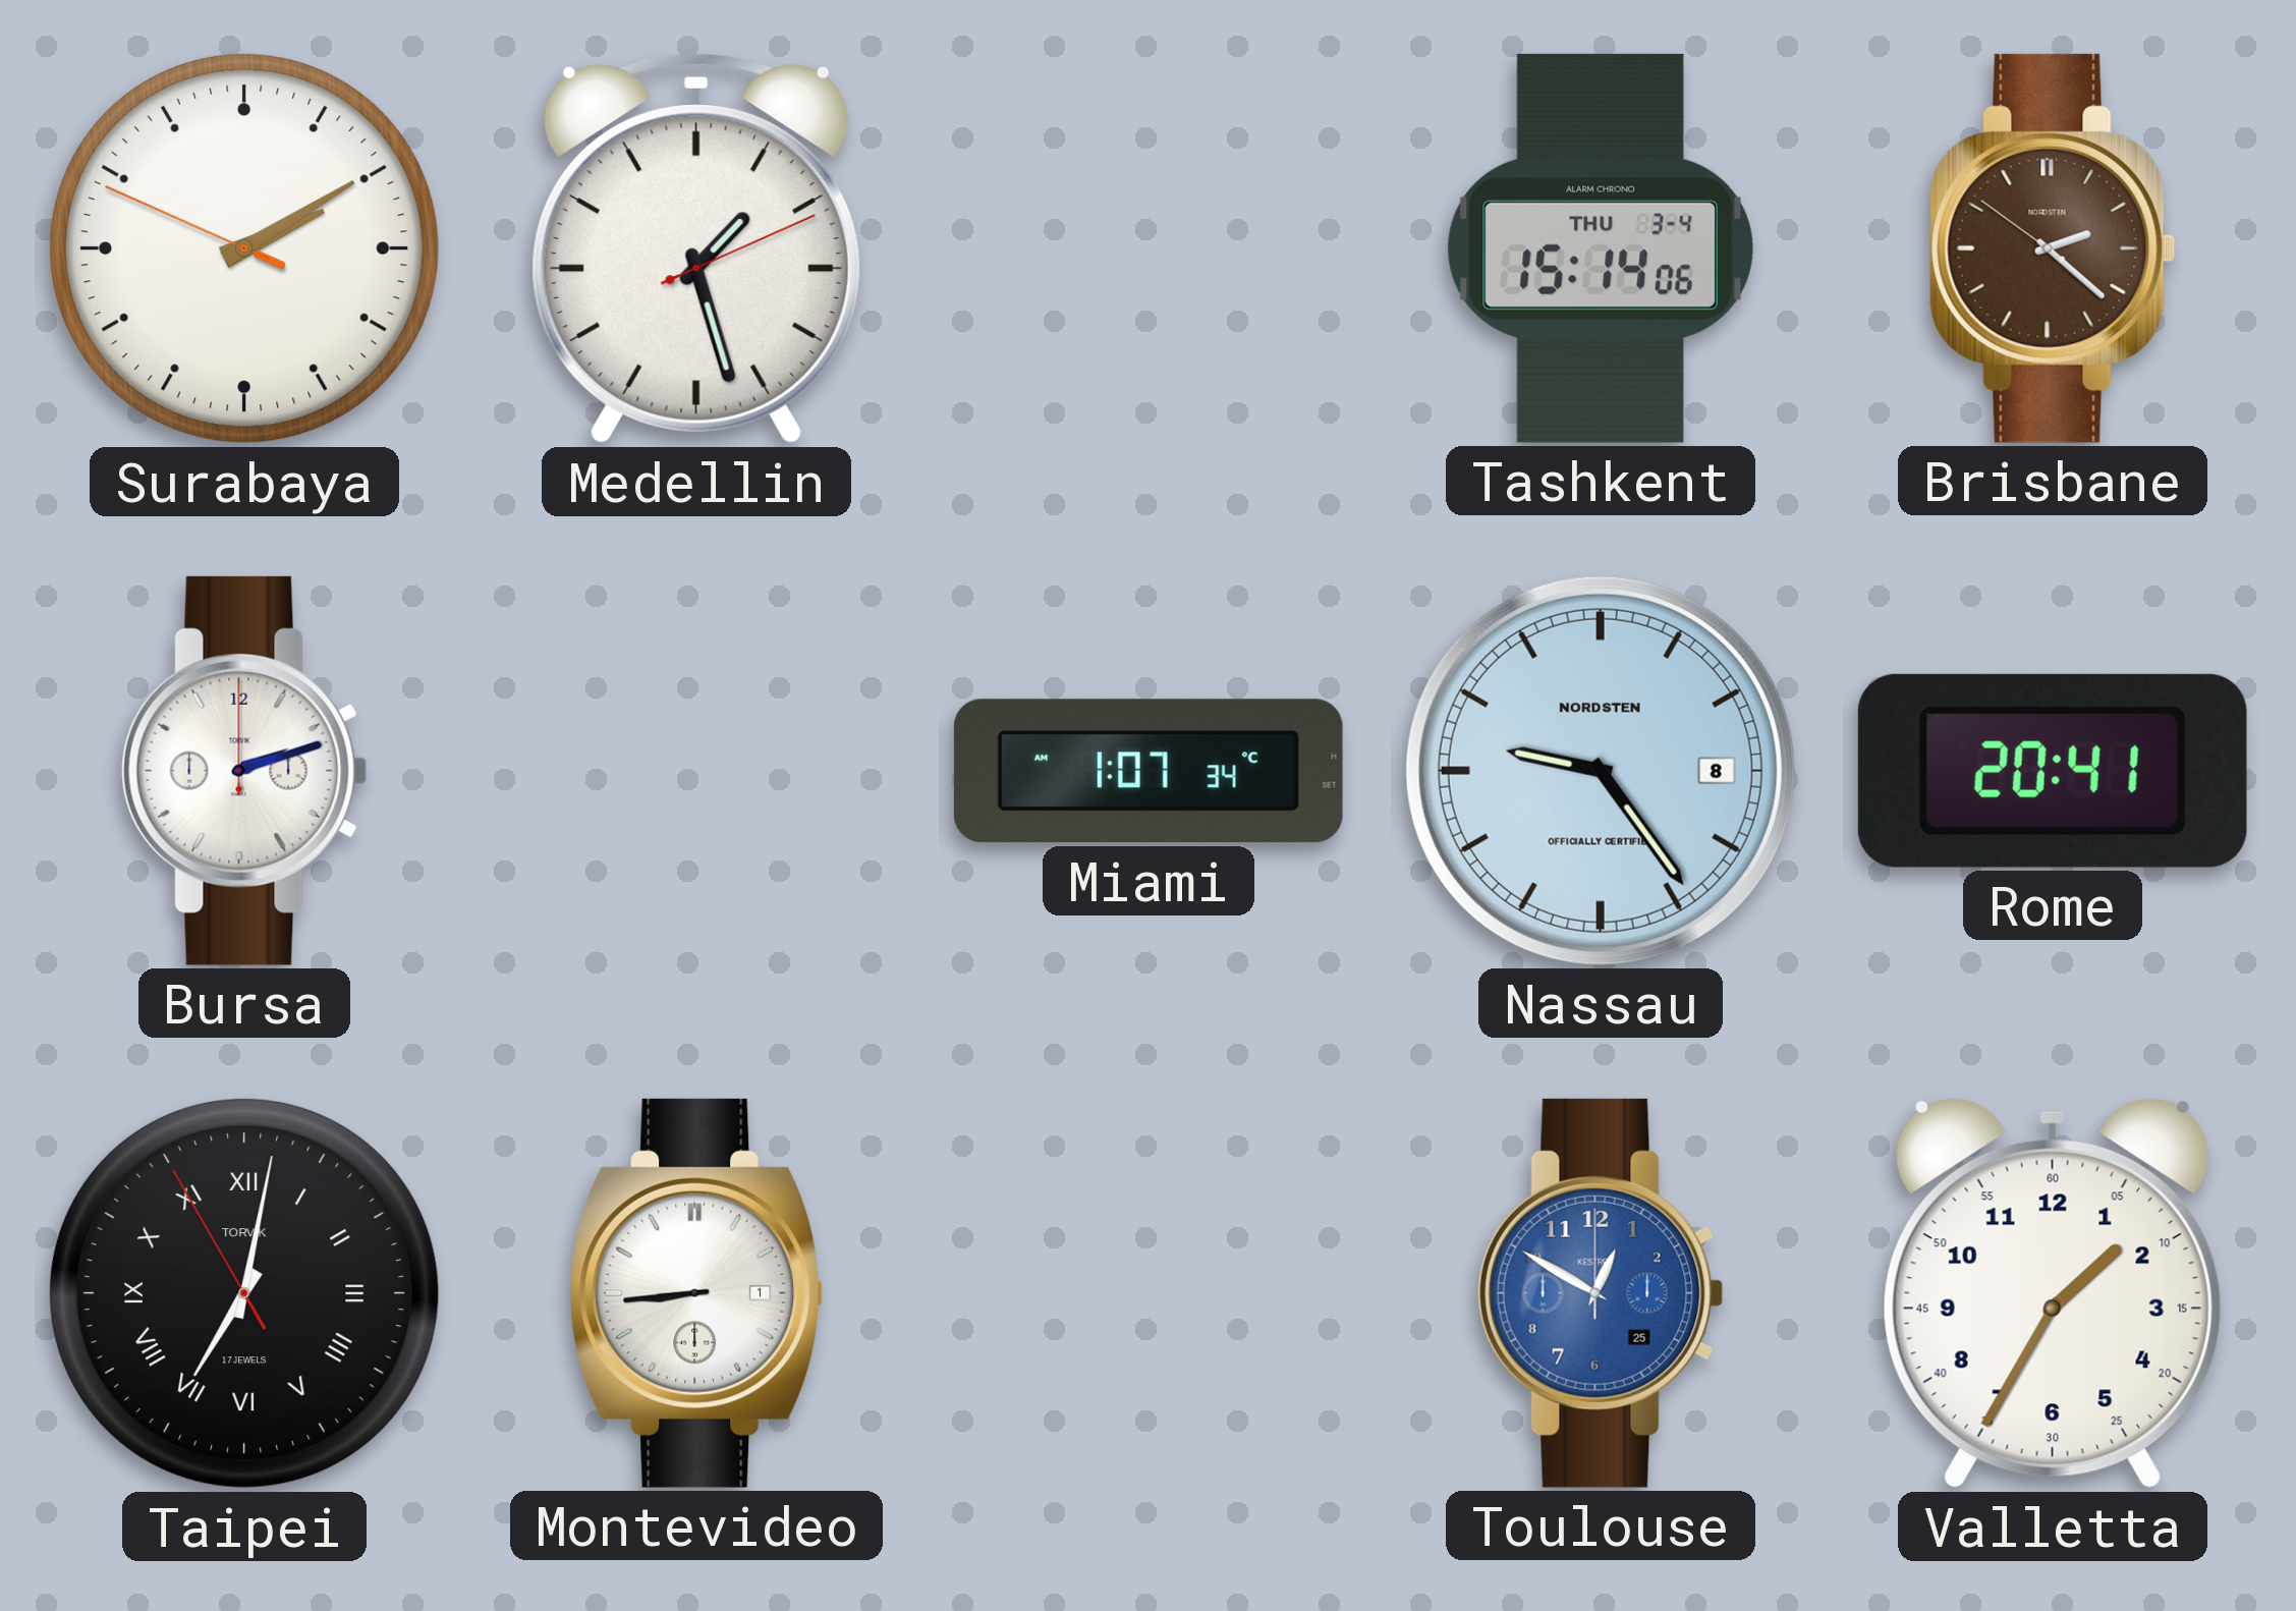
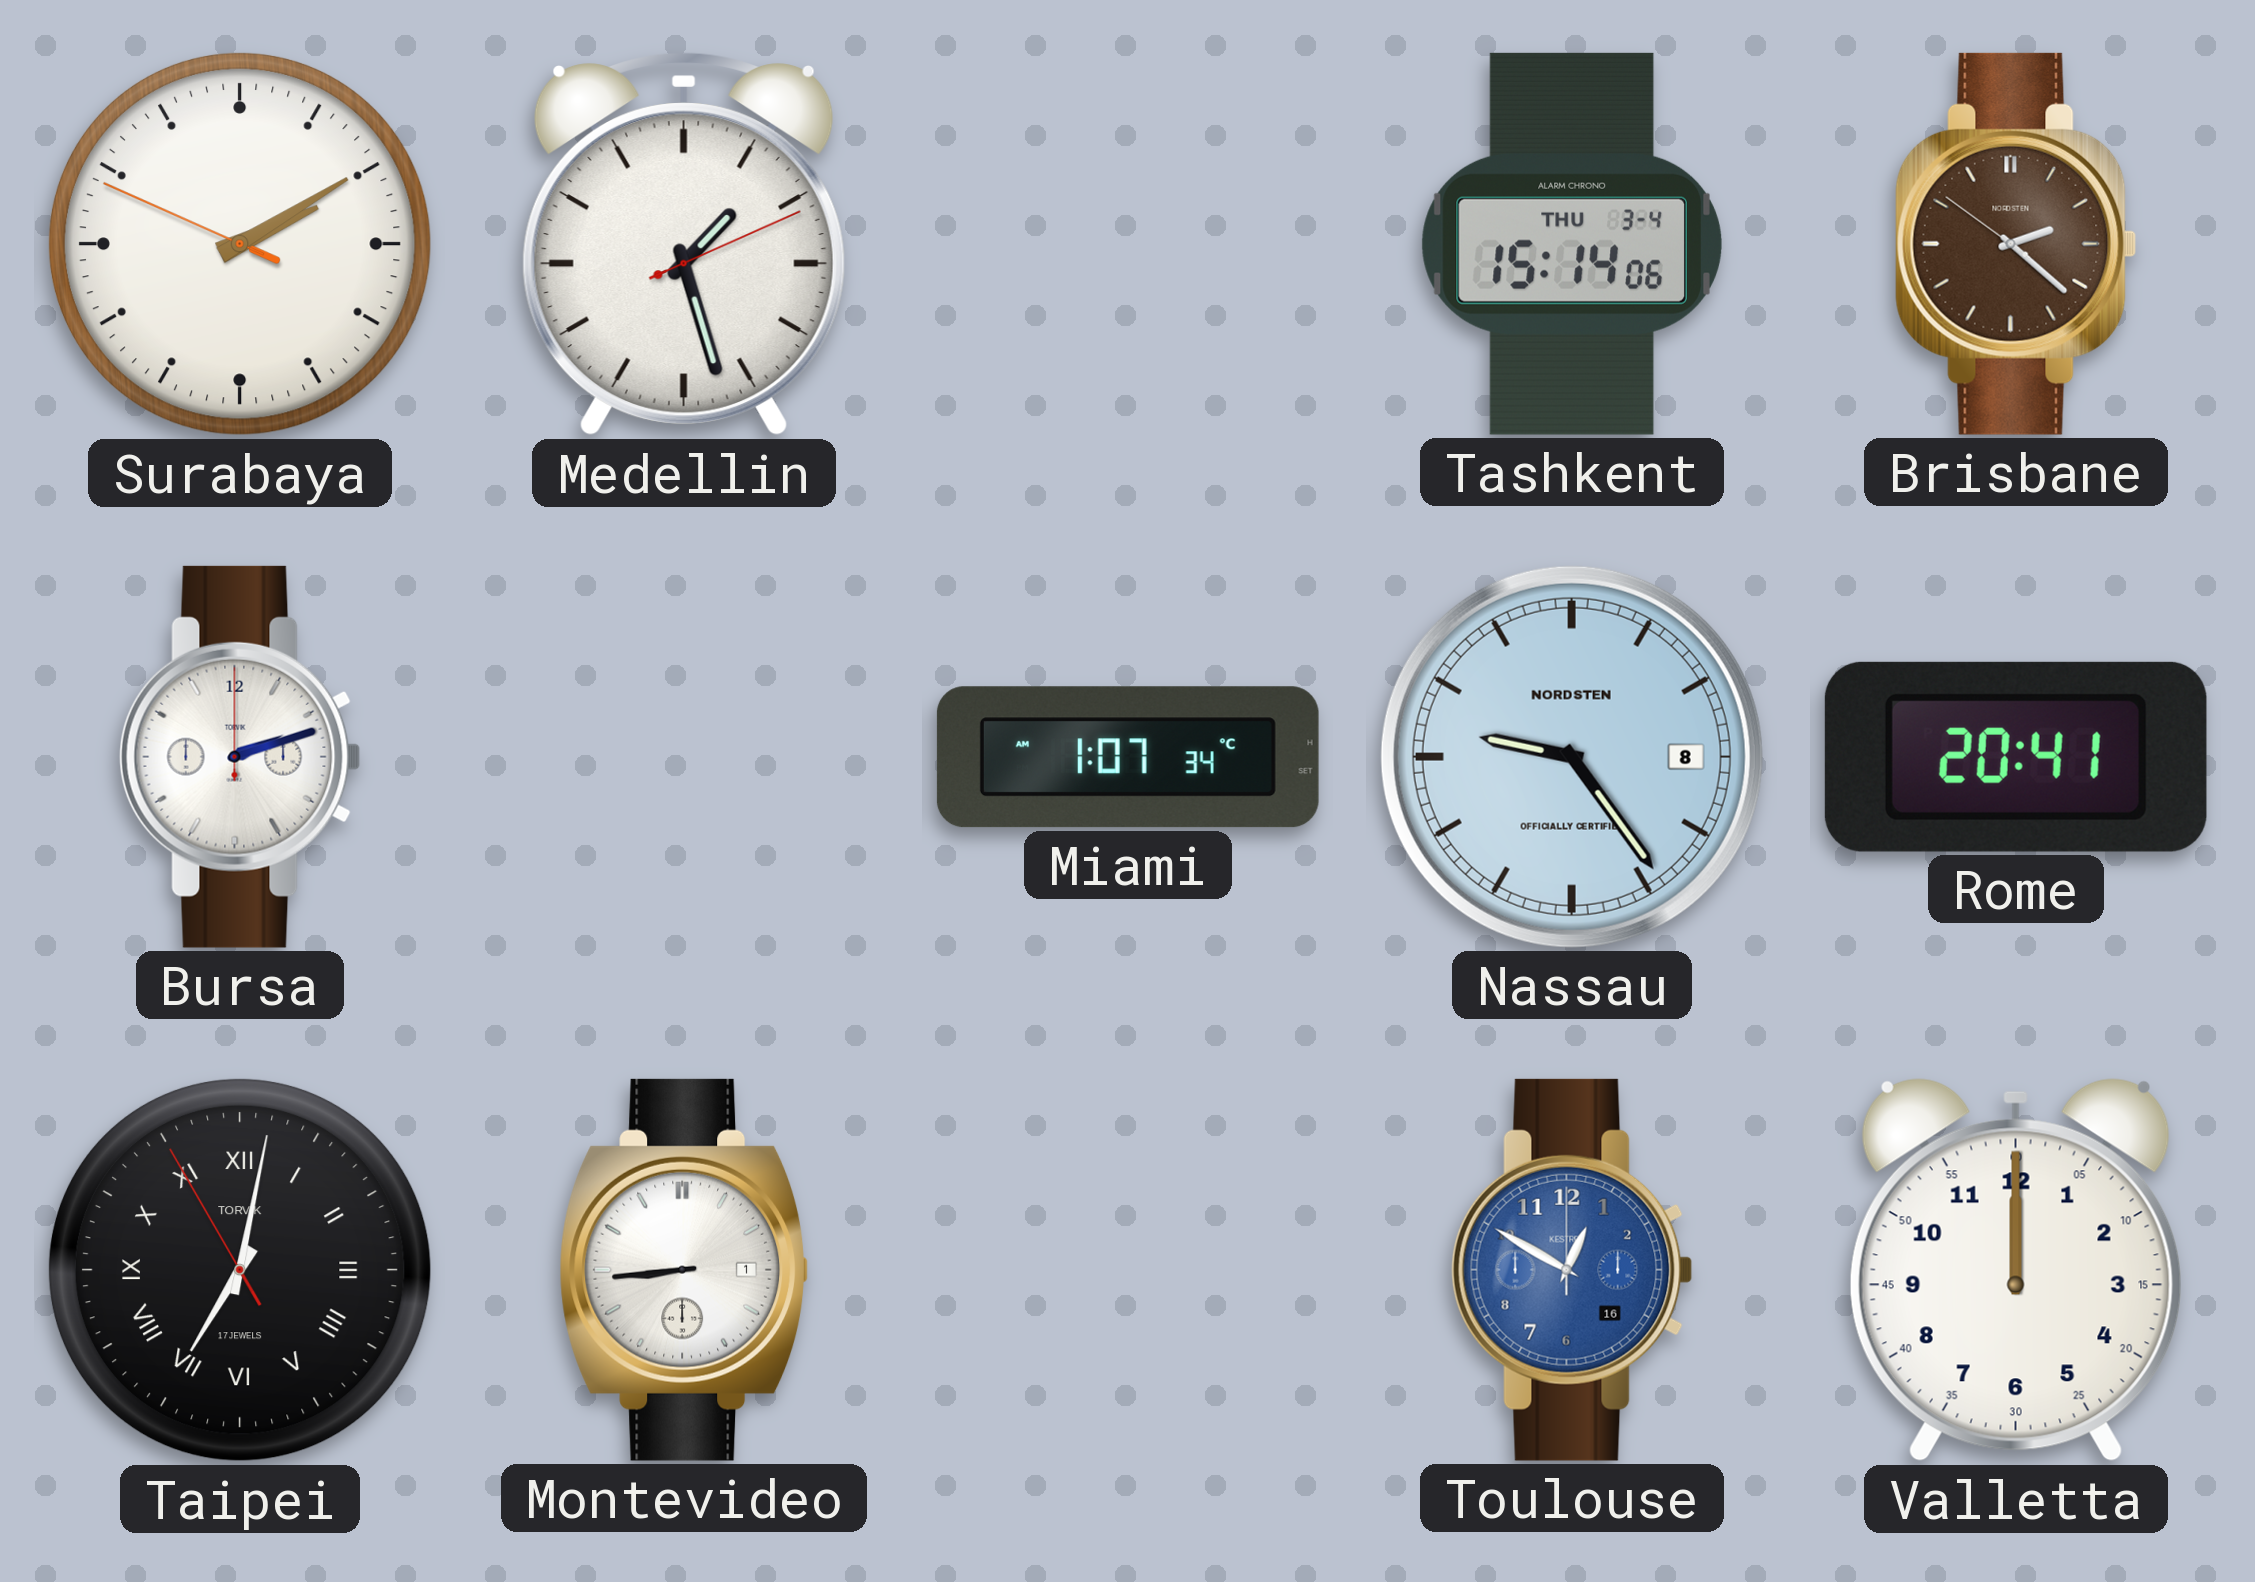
Toulouse date: 25 -> 16
Valletta: 1:35 -> 12:00
